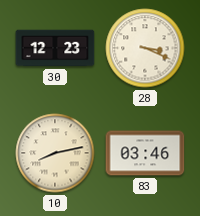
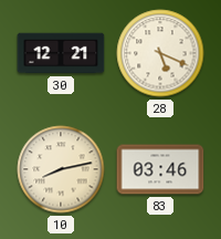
30: 12:23 -> 12:21
28: 3:19 -> 5:19
